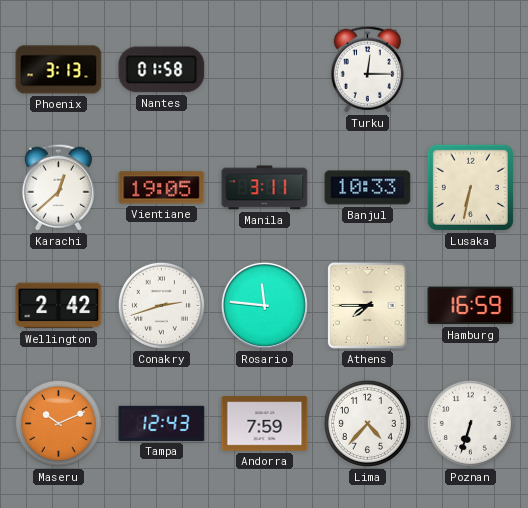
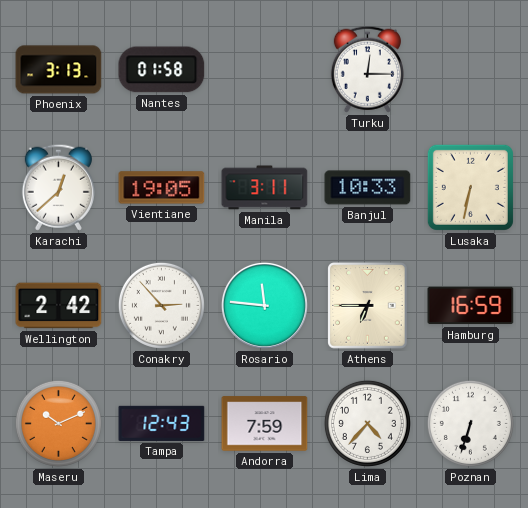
Conakry: 2:42 -> 2:53
Athens: 7:45 -> 6:45
